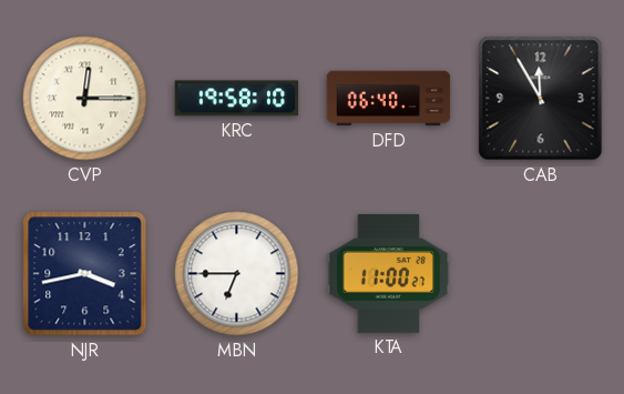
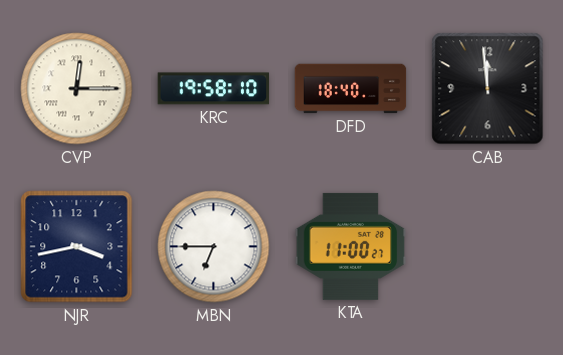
DFD: 06:40 -> 18:40
CAB: 11:55 -> 11:59
